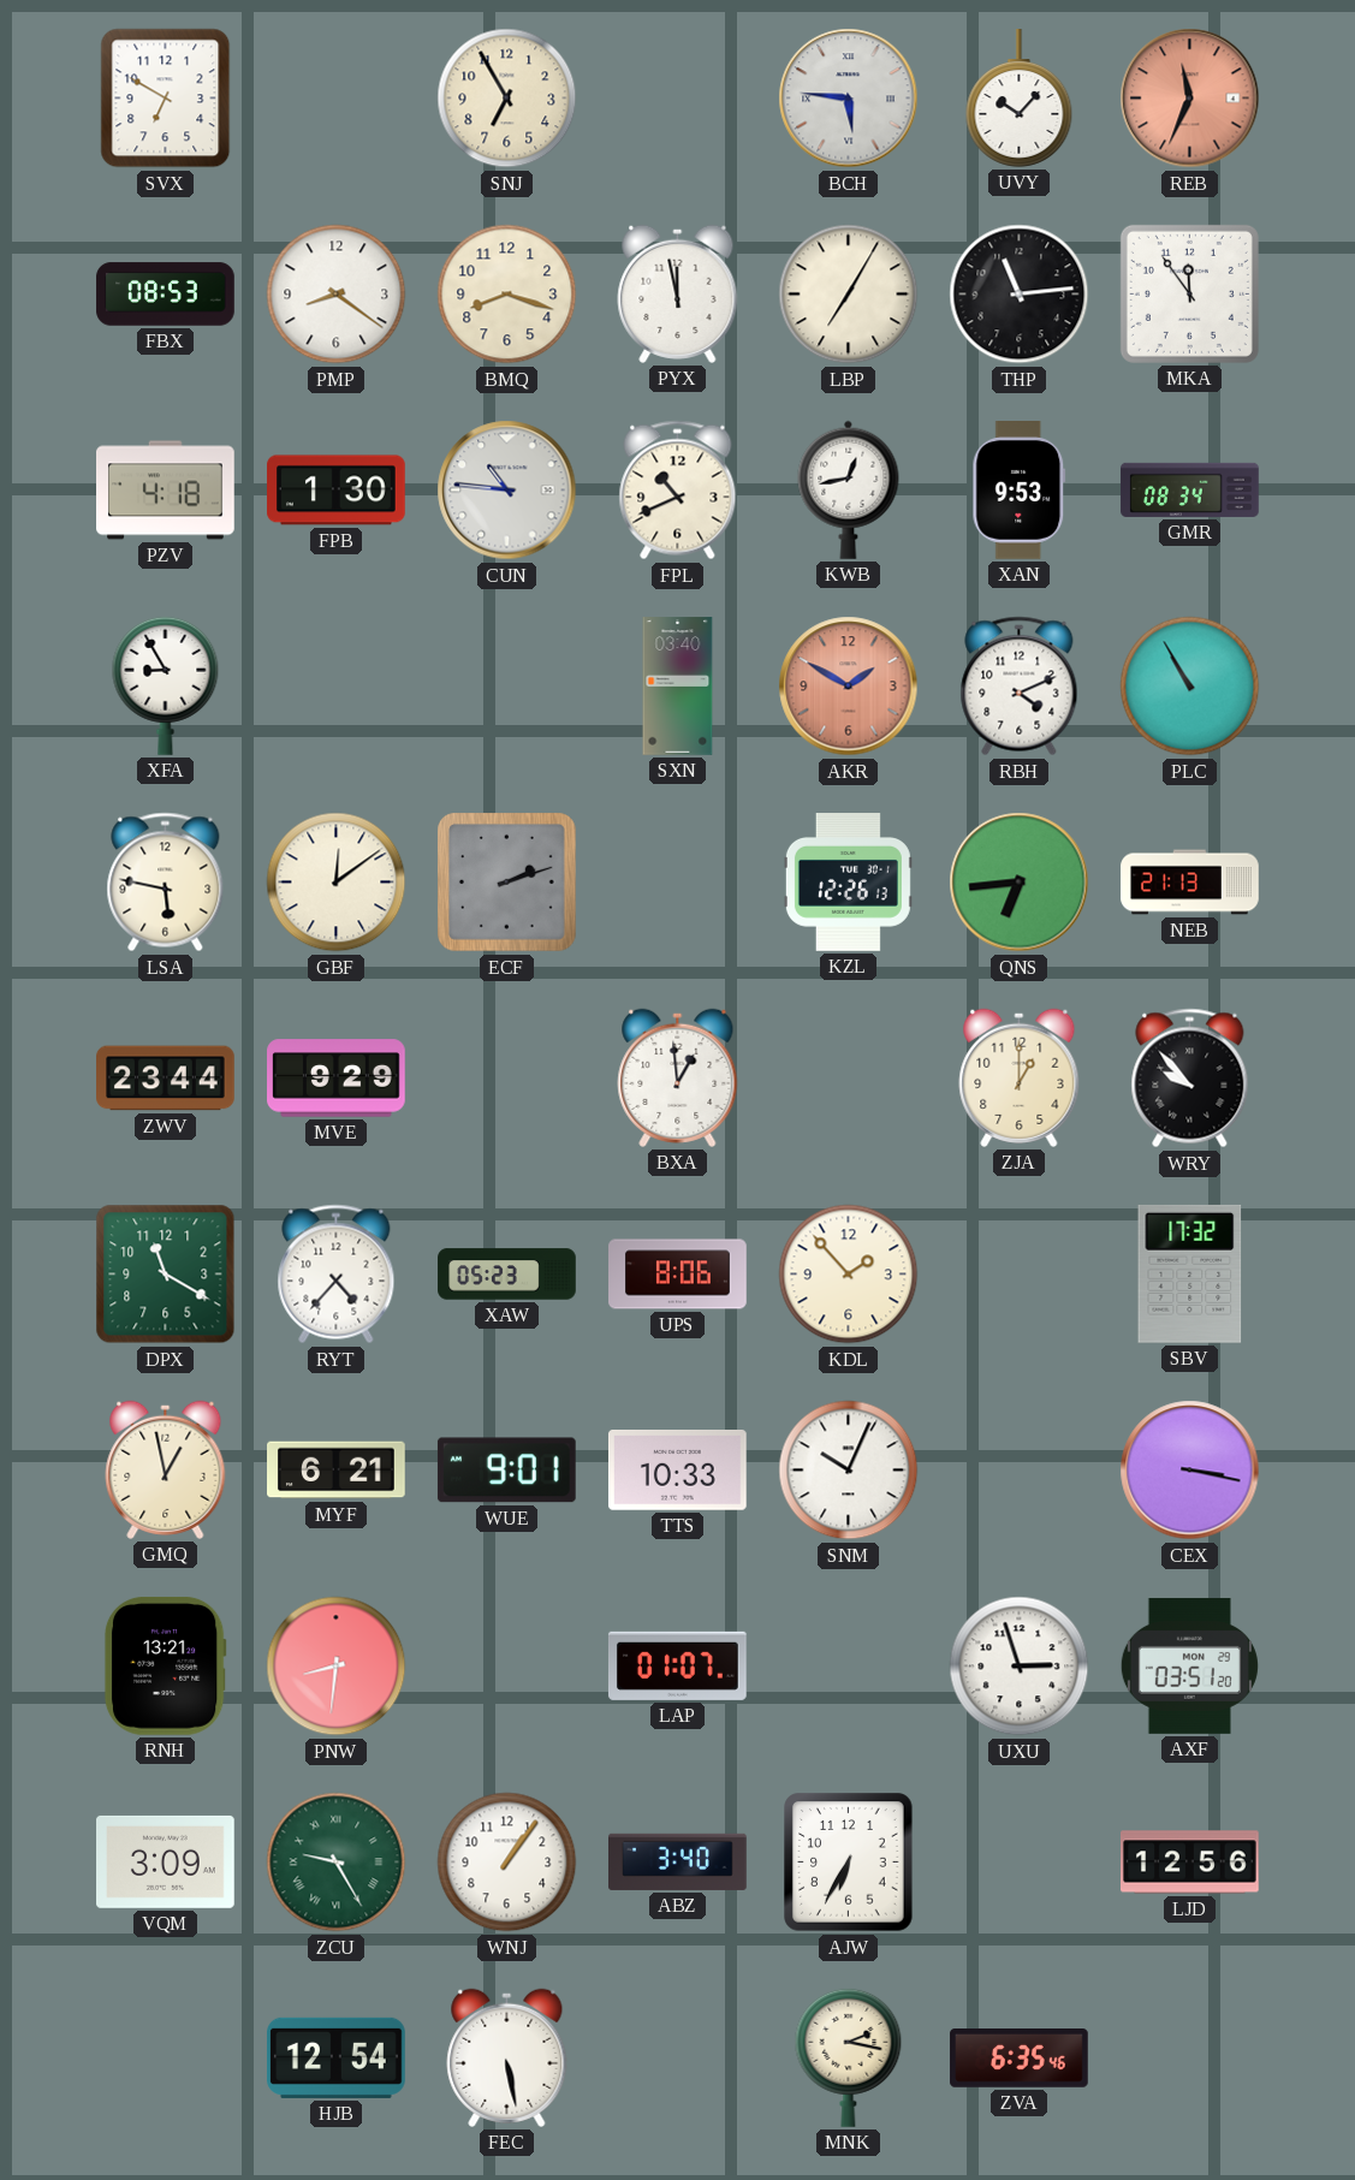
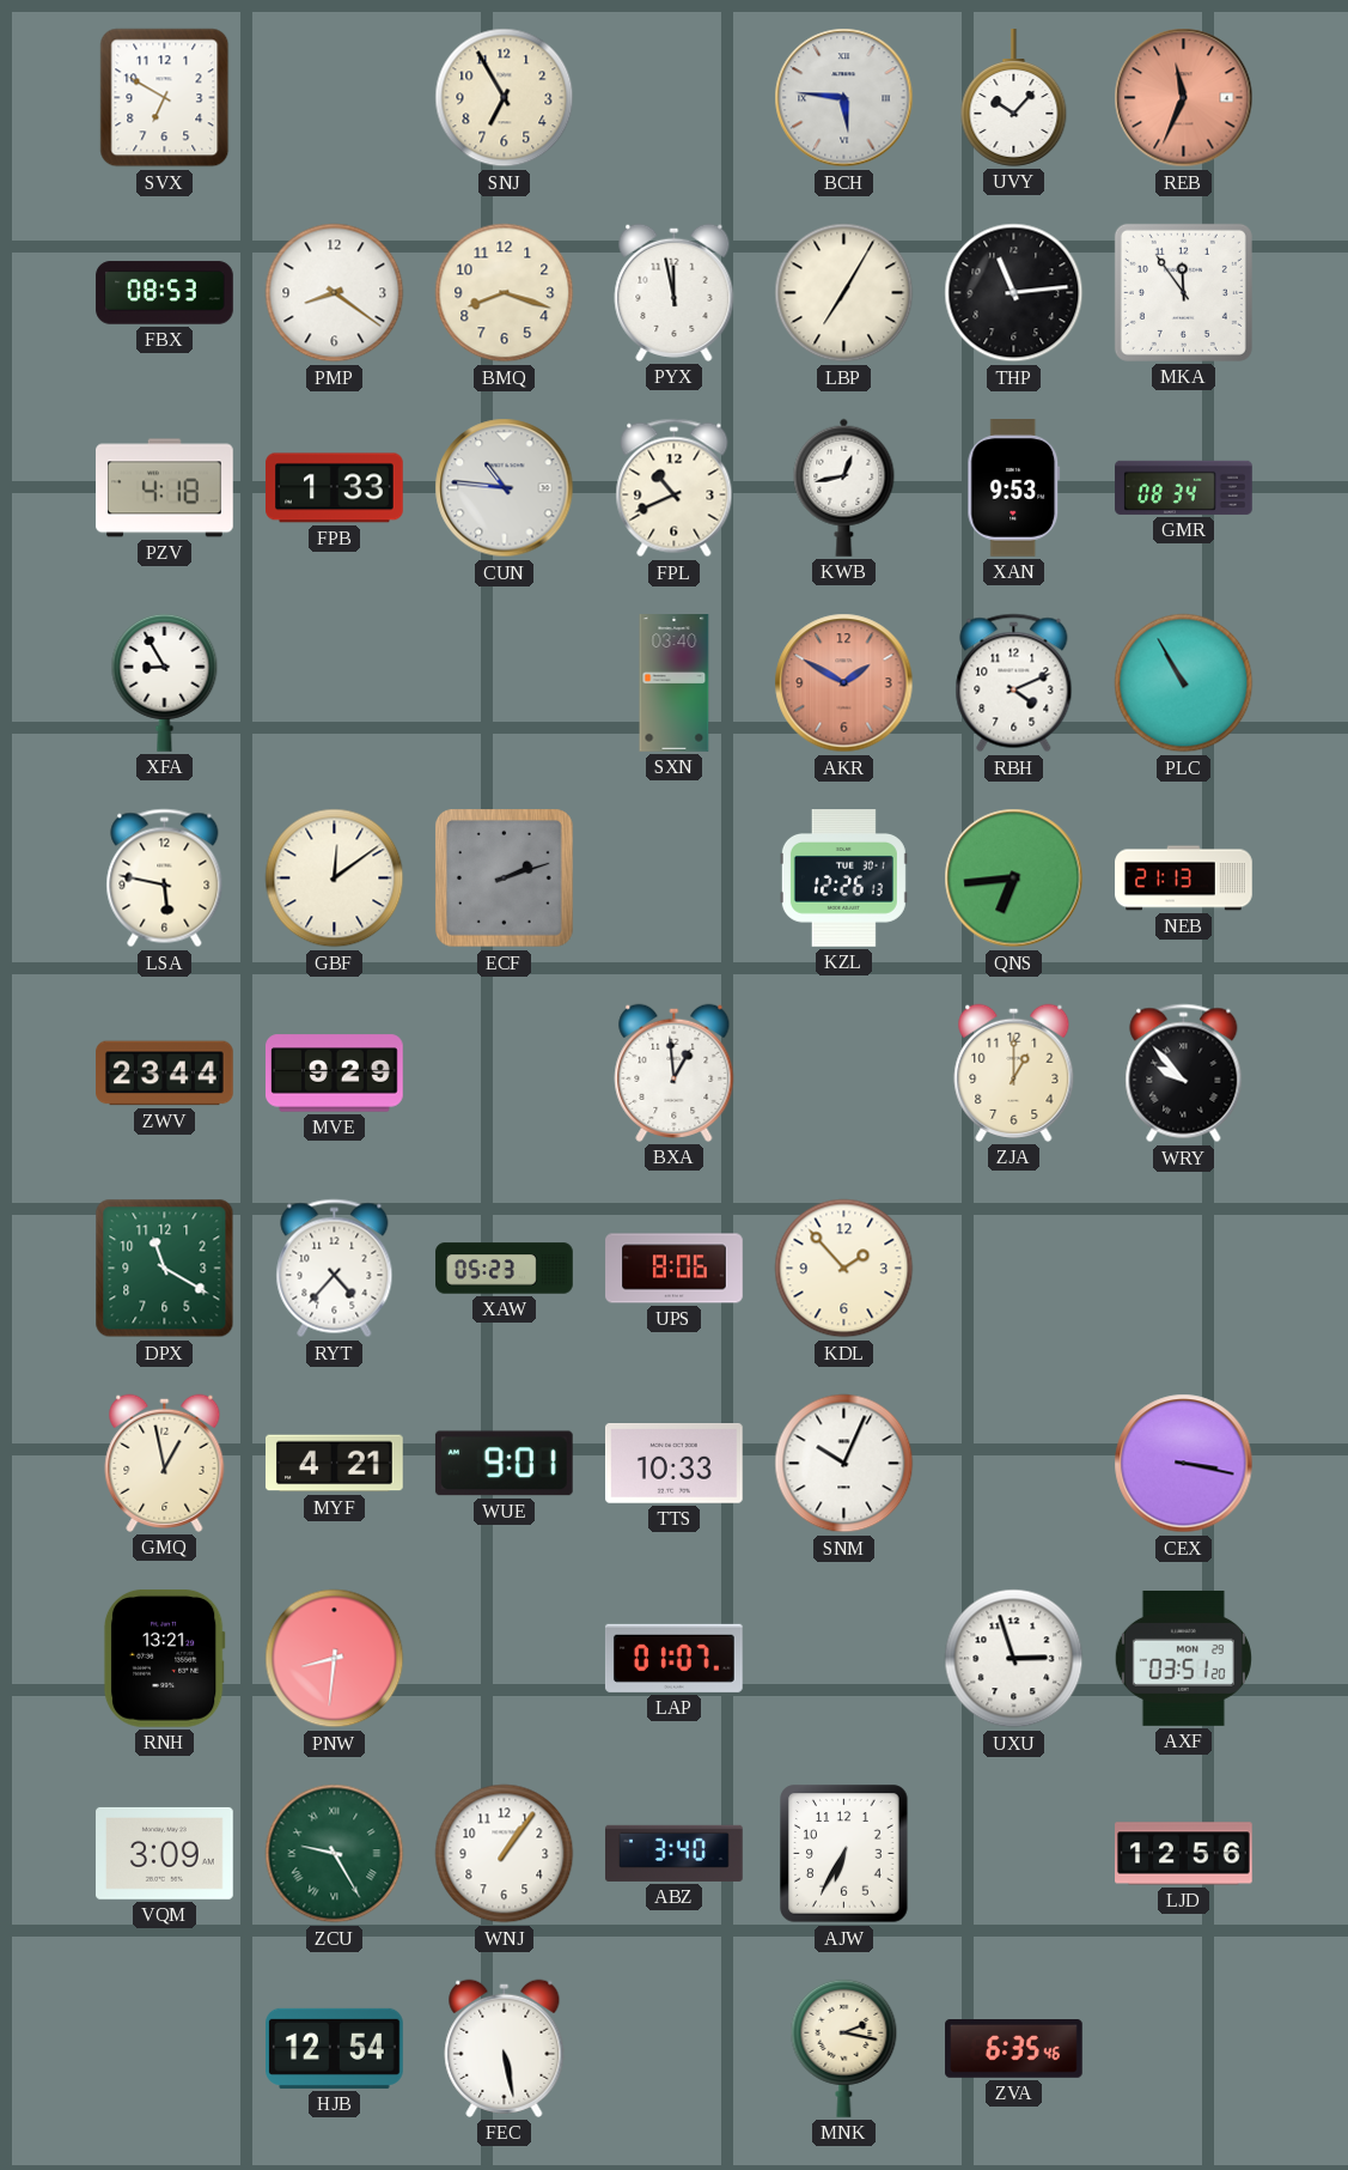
FPB: 1:30 -> 1:33
SBV: 17:32 -> none
MYF: 6:21 -> 4:21
